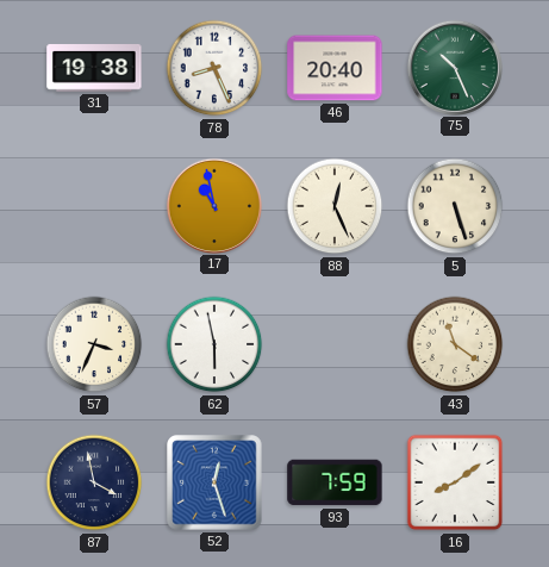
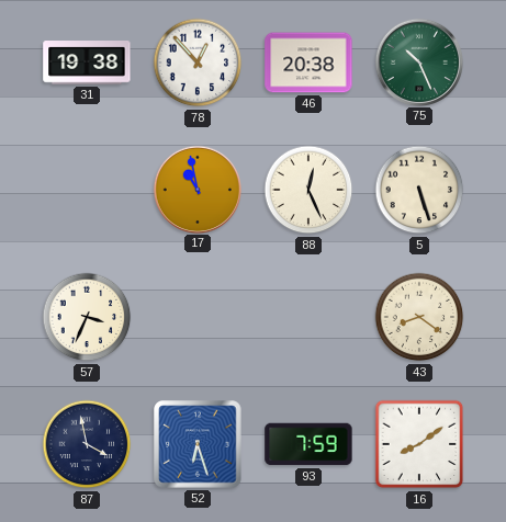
78: 8:26 -> 12:53
46: 20:40 -> 20:38
62: 5:58 -> none
43: 11:21 -> 8:21
52: 12:27 -> 6:27
